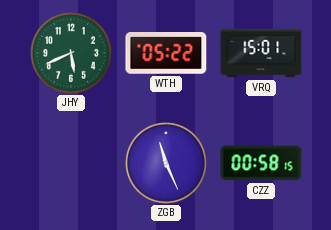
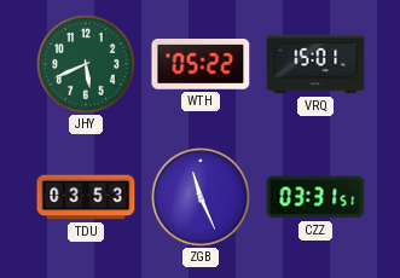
TDU: none -> 03:53
CZZ: 00:58 -> 03:31
